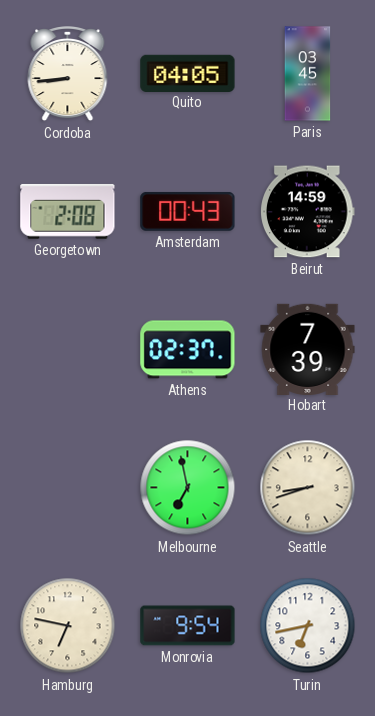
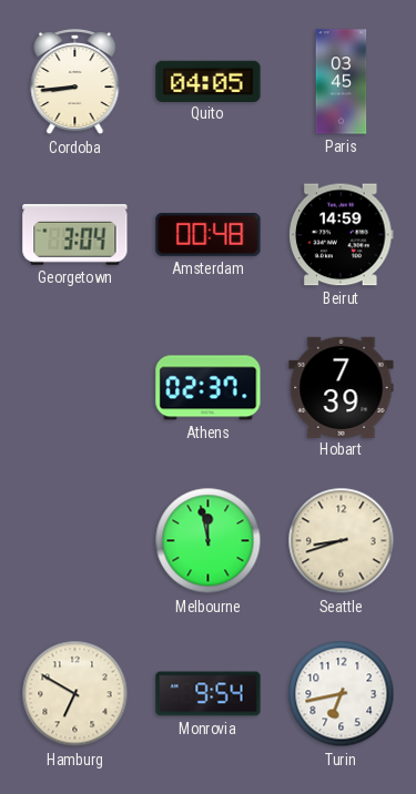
Georgetown: 2:08 -> 3:04
Amsterdam: 00:43 -> 00:48
Melbourne: 6:58 -> 11:58
Hamburg: 6:47 -> 6:50
